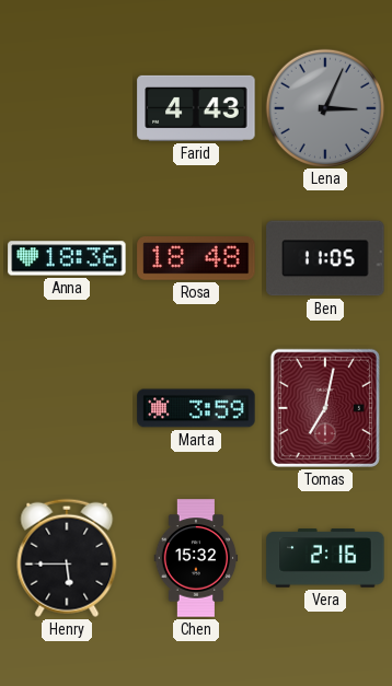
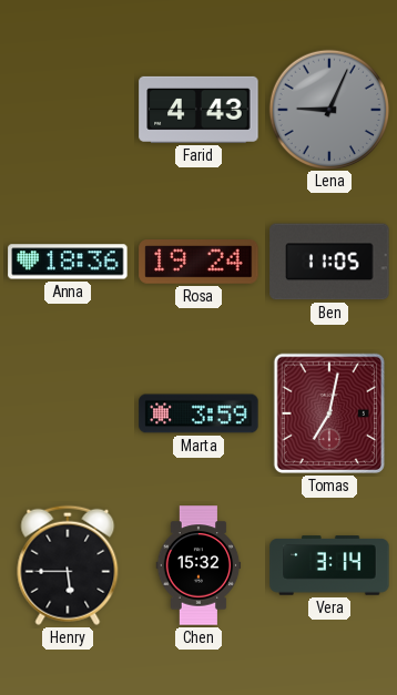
Lena: 3:04 -> 9:04
Rosa: 18:48 -> 19:24
Vera: 2:16 -> 3:14
